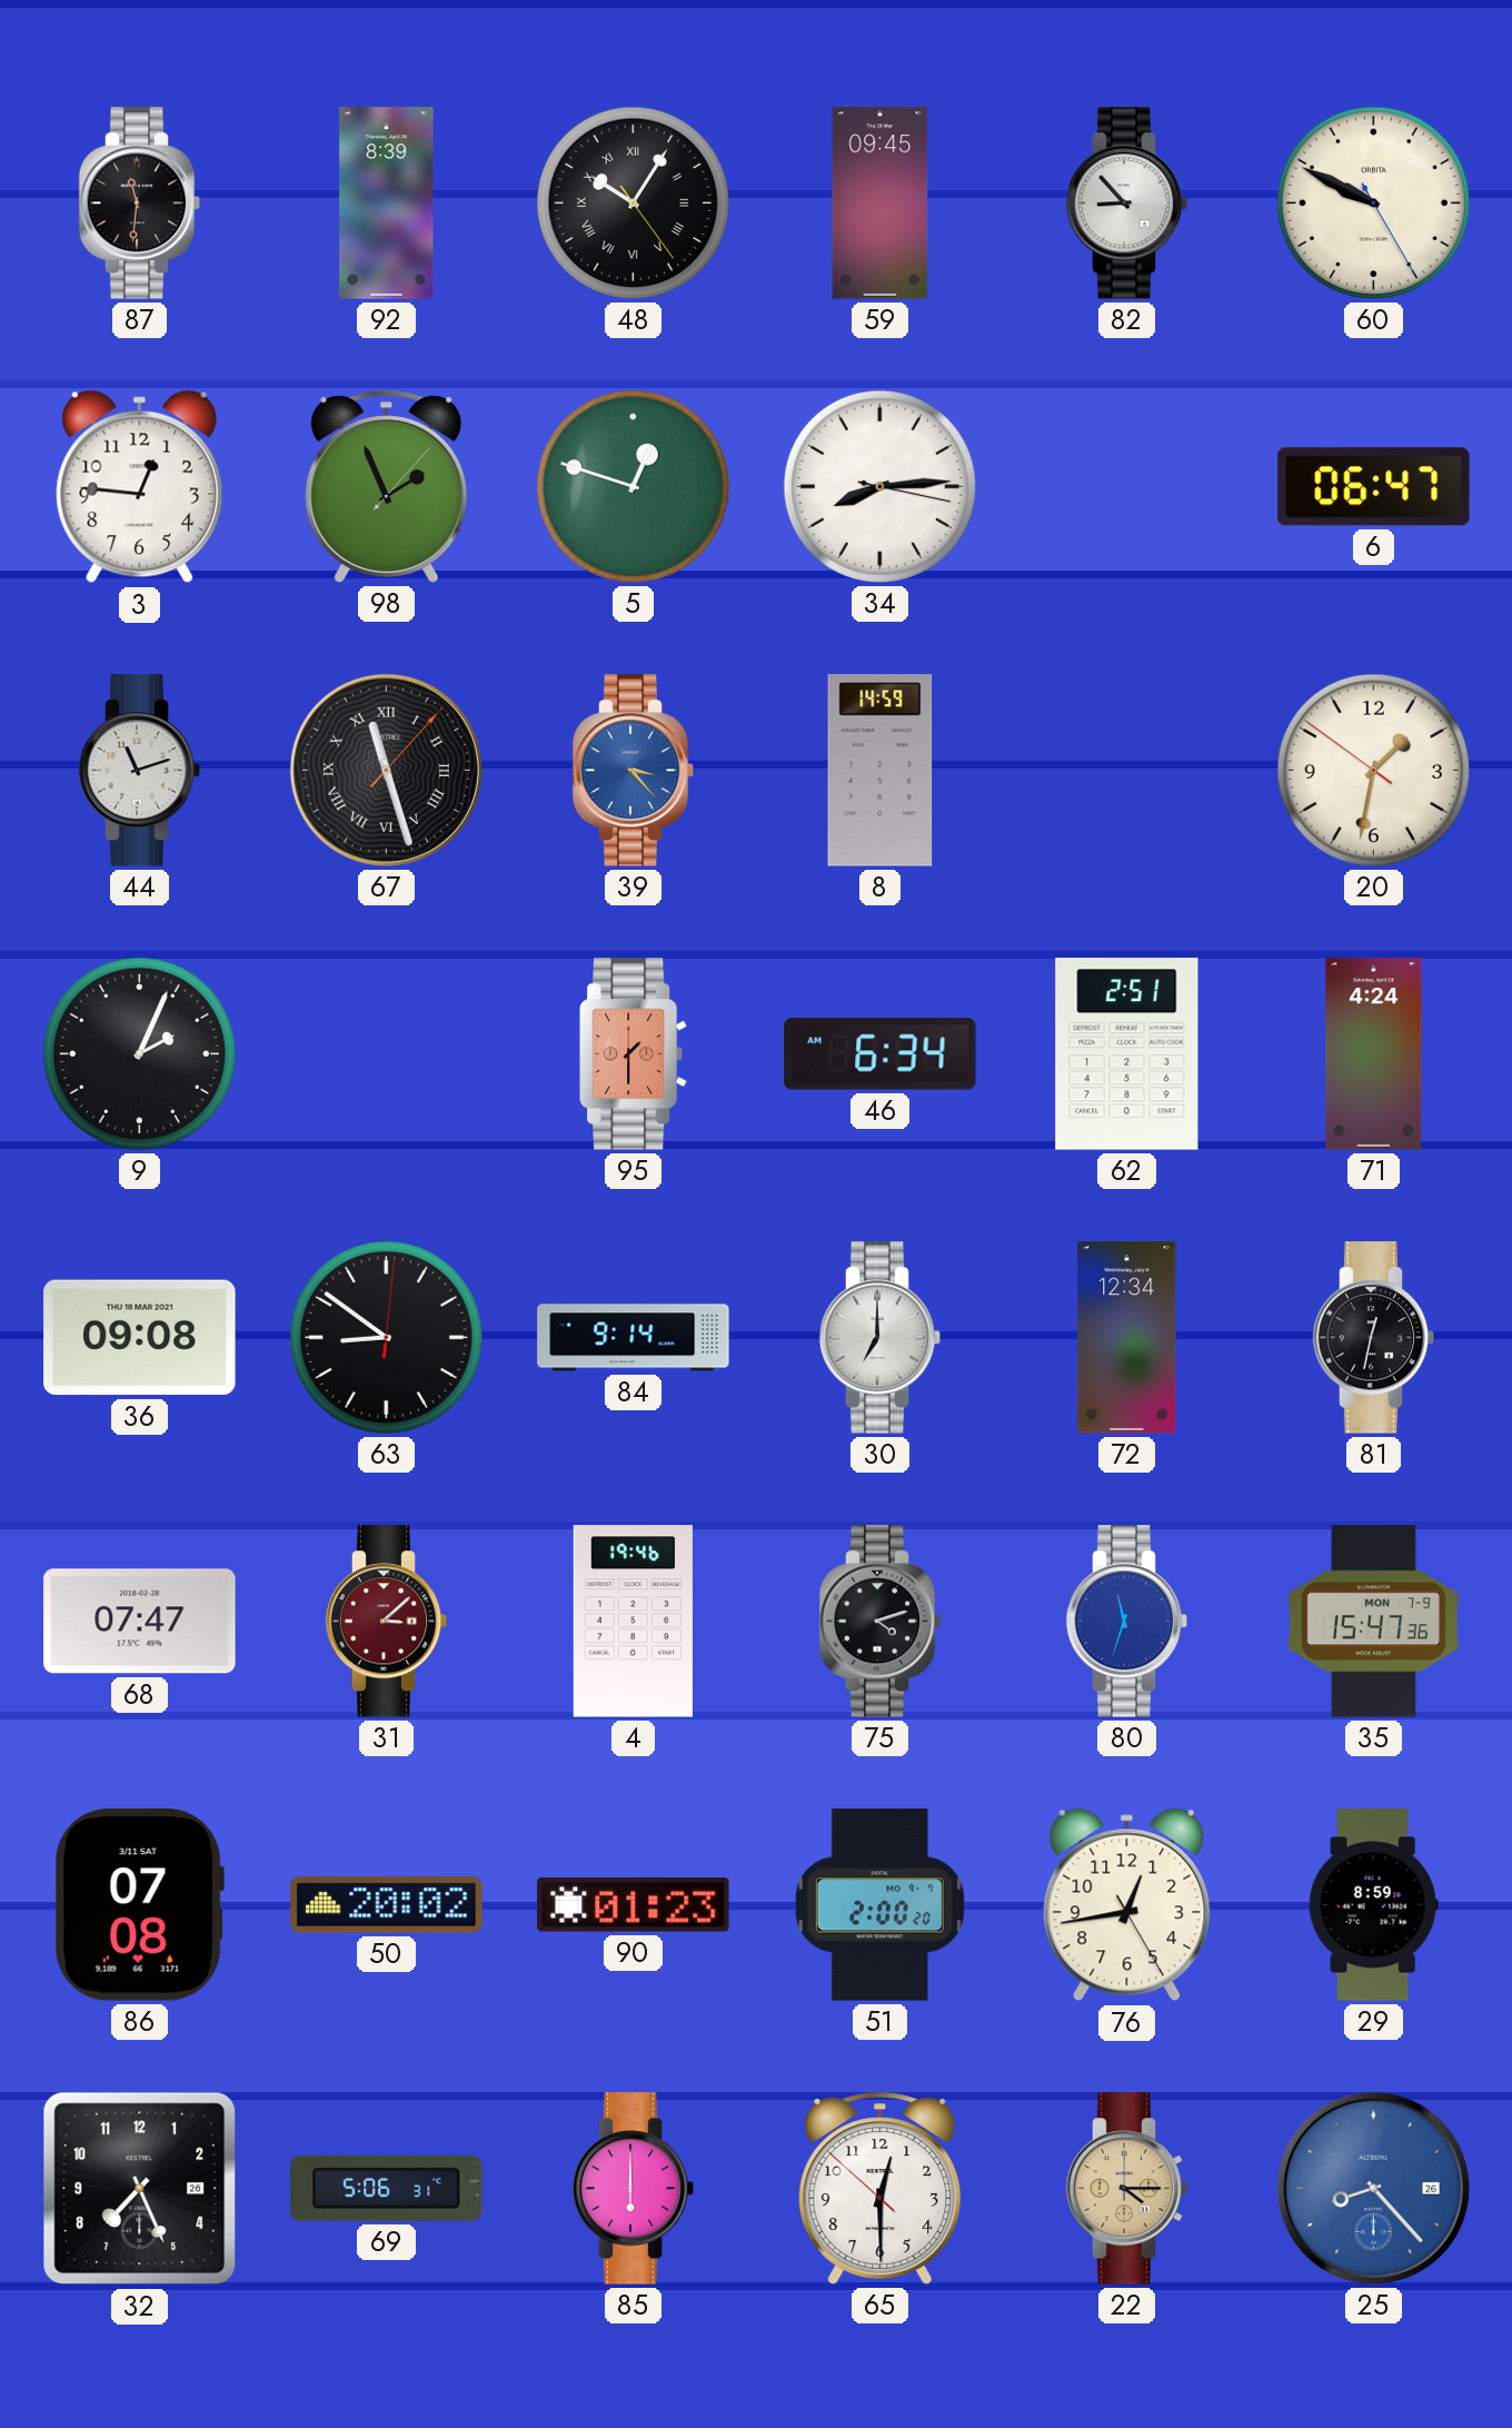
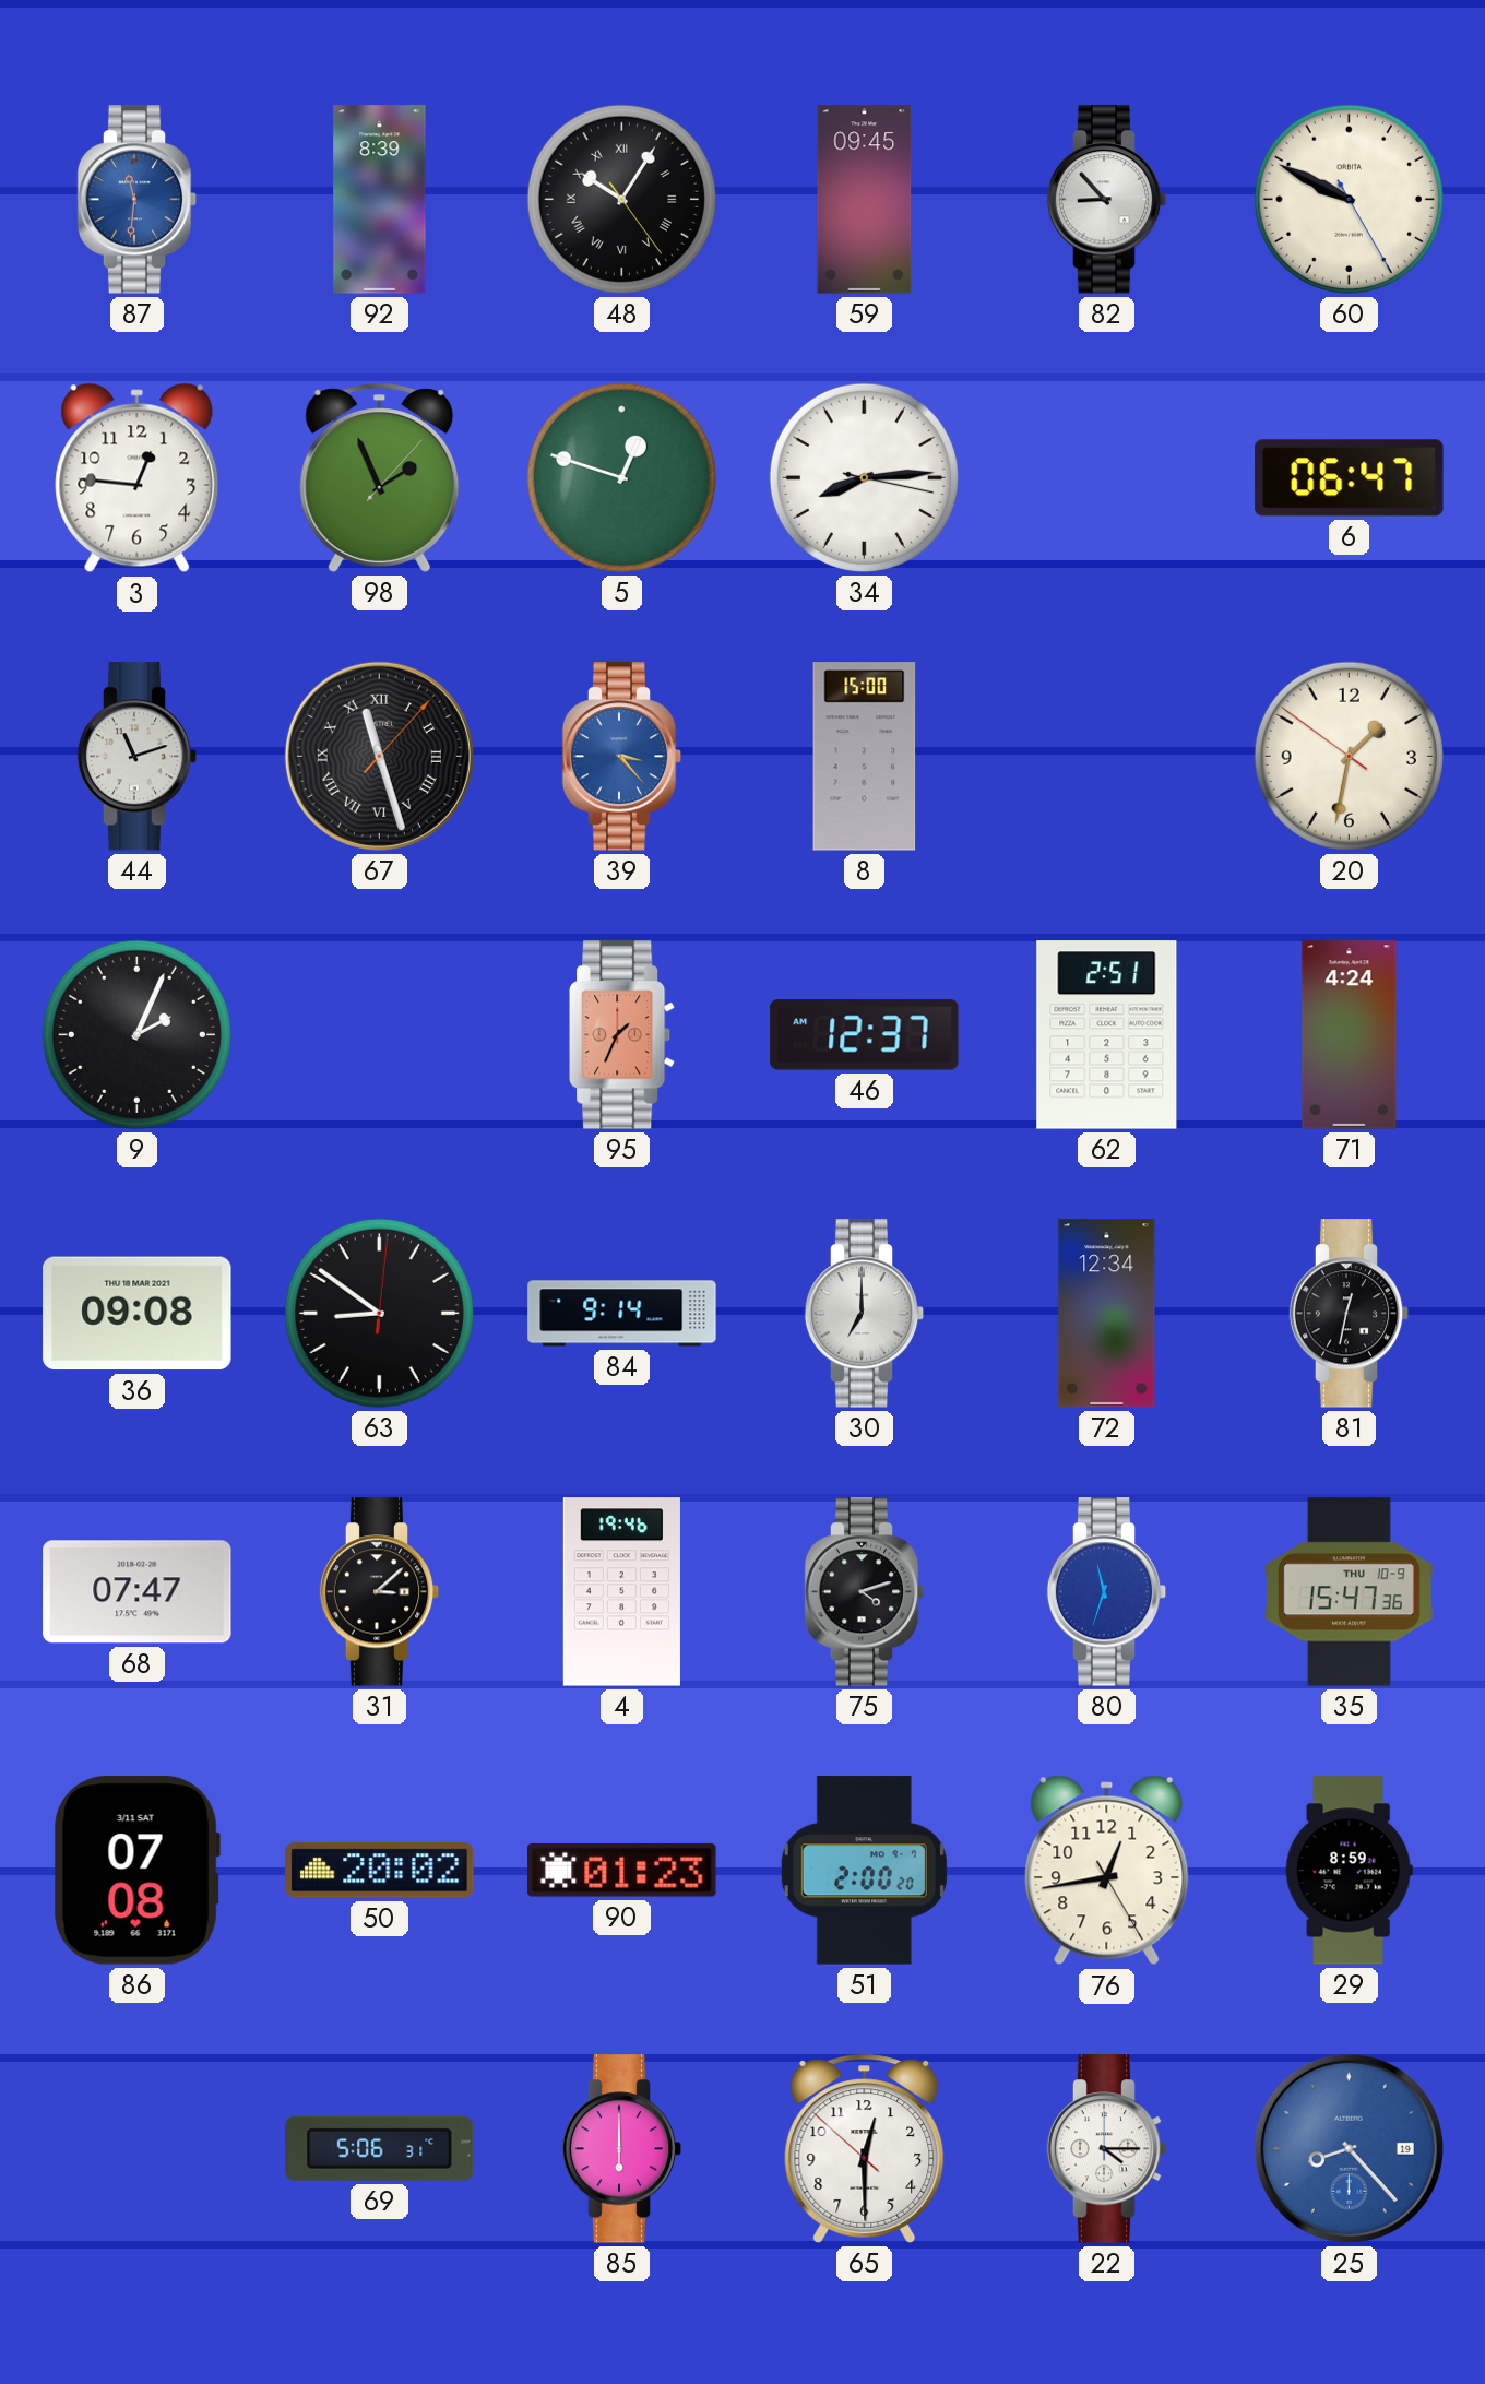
87 dial: black -> blue
8: 14:59 -> 15:00
95: 1:30 -> 1:34
46: 6:34 -> 12:37
31 dial: burgundy -> black
35 date: MON 7-9 -> THU 10-9
32: 7:26 -> none
22 dial: champagne -> white
25 date: 26 -> 19
